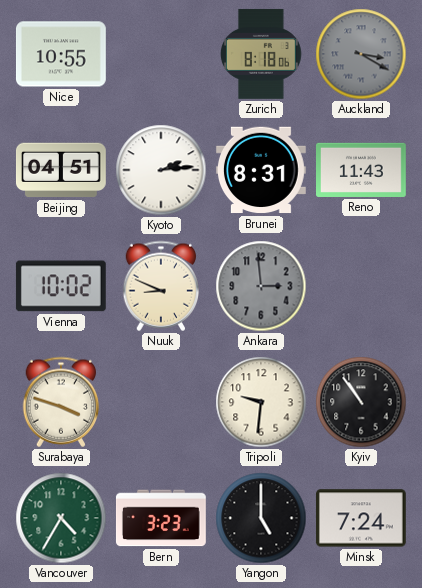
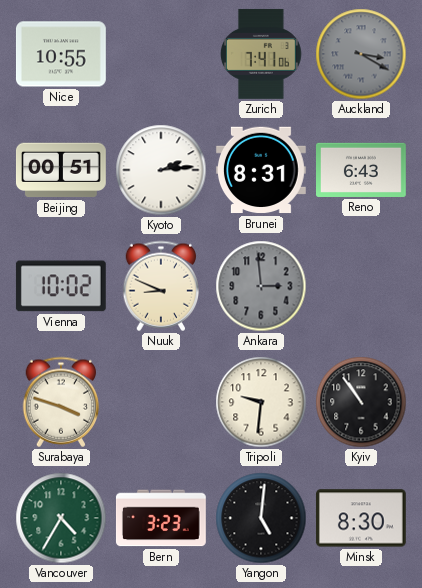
Zurich: 8:18 -> 7:41
Beijing: 04:51 -> 00:51
Reno: 11:43 -> 6:43
Yangon: 5:00 -> 5:01
Minsk: 7:24 -> 8:30
